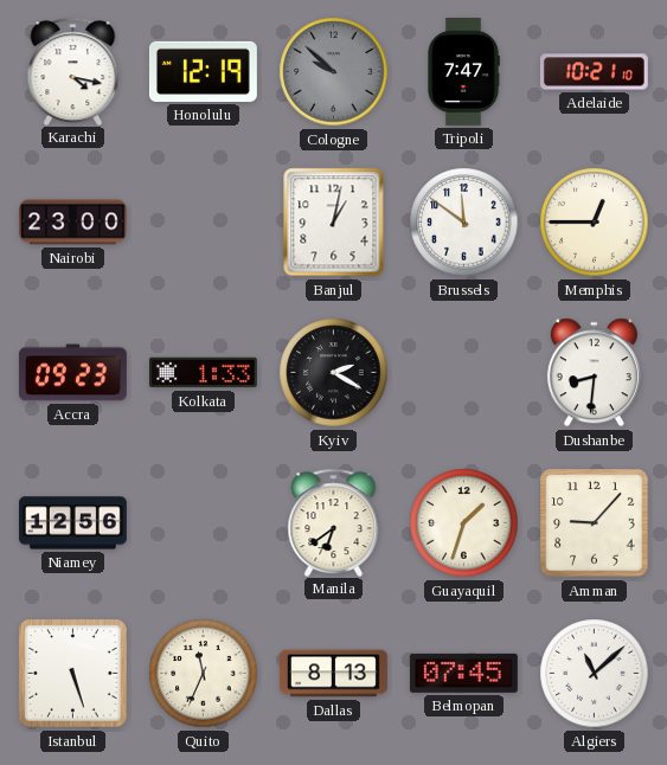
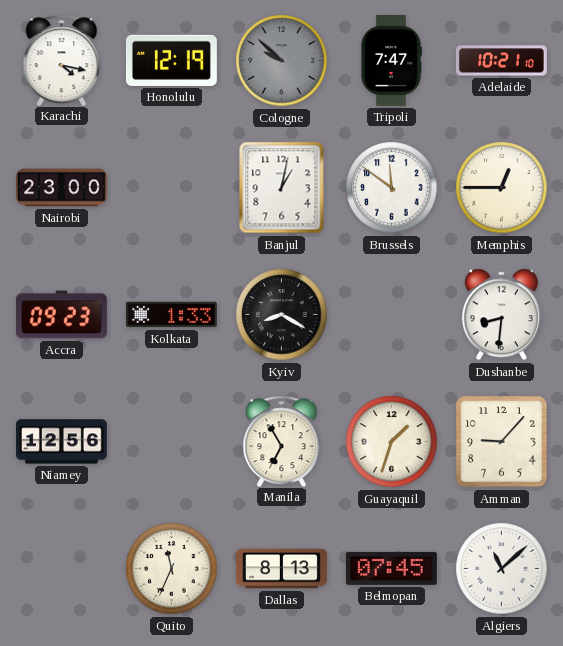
Kyiv: 2:20 -> 8:20
Manila: 6:39 -> 6:55
Istanbul: 5:27 -> none
